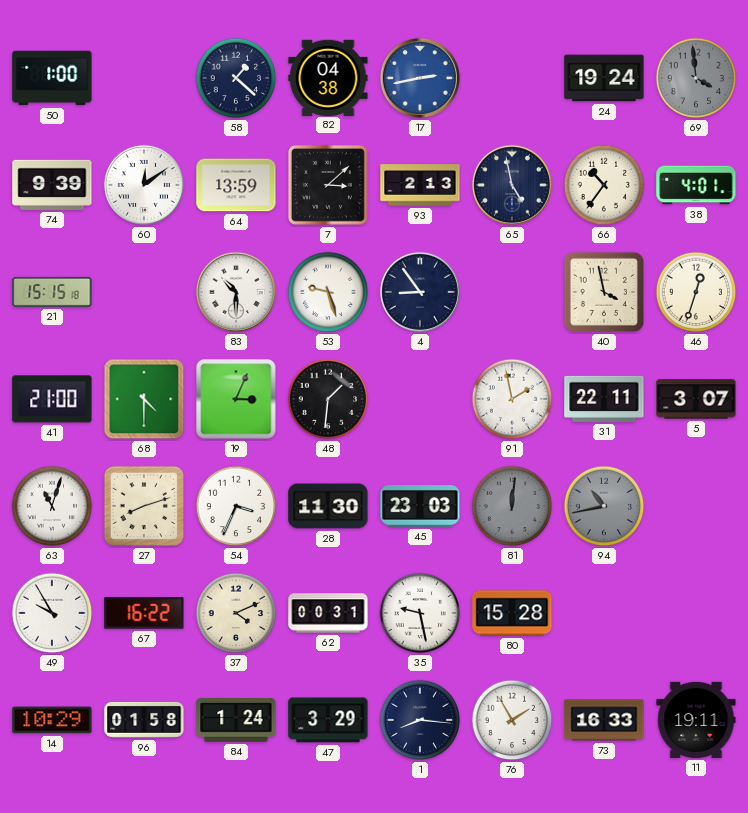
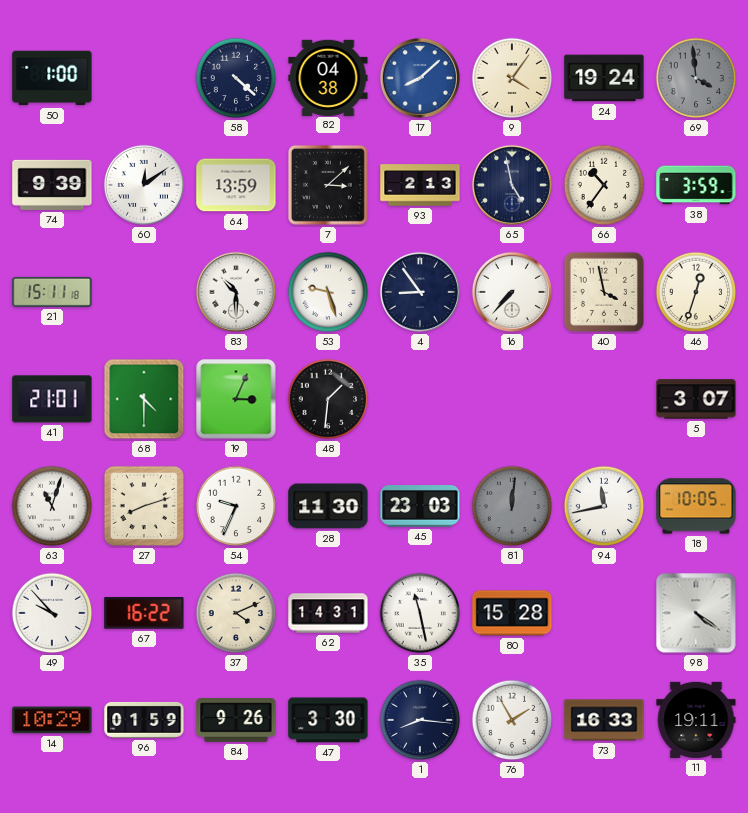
58: 1:22 -> 4:22
17: 2:43 -> 8:08
9: none -> 4:06
38: 4:01 -> 3:59
21: 15:15 -> 15:11
16: none -> 7:37
41: 21:00 -> 21:01
91: 1:58 -> none
31: 22:11 -> none
54: 3:34 -> 9:34
94: 10:43 -> 11:43
94 dial: grey -> white
18: none -> 10:05
49: 9:55 -> 9:53
62: 00:31 -> 14:31
35: 9:28 -> 11:28
98: none -> 4:21
96: 01:58 -> 01:59
84: 1:24 -> 9:26
47: 3:29 -> 3:30
